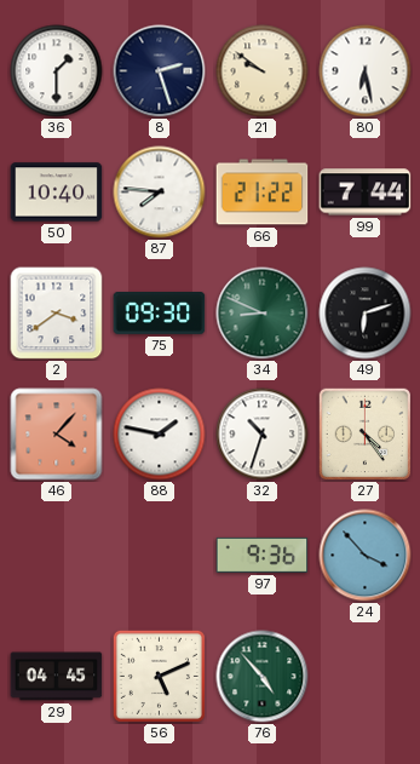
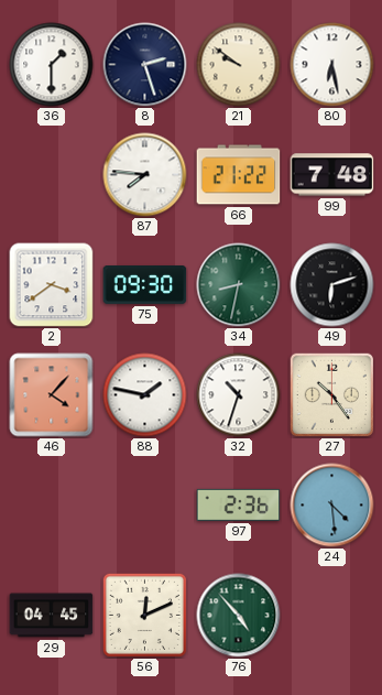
50: 10:40 -> none
99: 7:44 -> 7:48
34: 8:49 -> 8:32
27: 4:24 -> 10:24
97: 9:36 -> 2:36
24: 3:53 -> 4:29
56: 5:11 -> 12:11
